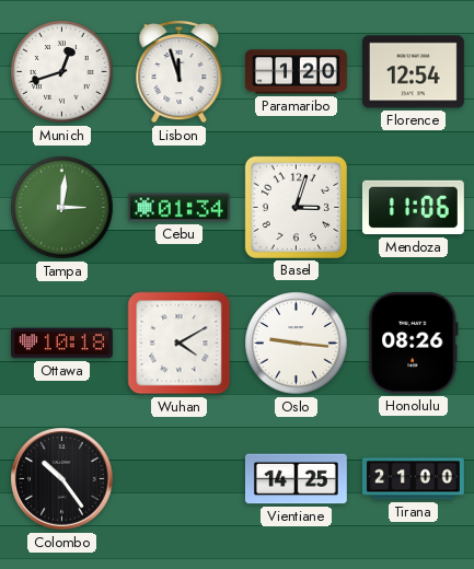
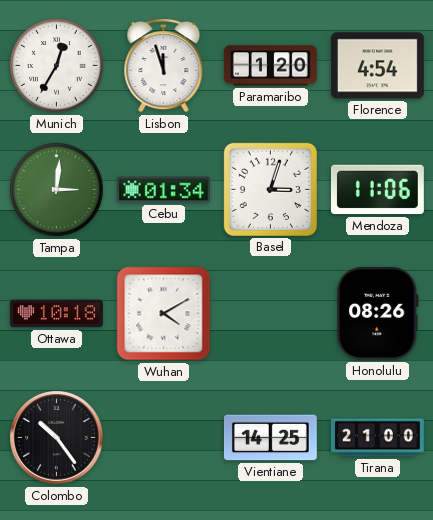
Munich: 12:42 -> 12:35
Florence: 12:54 -> 4:54
Oslo: 9:16 -> none
